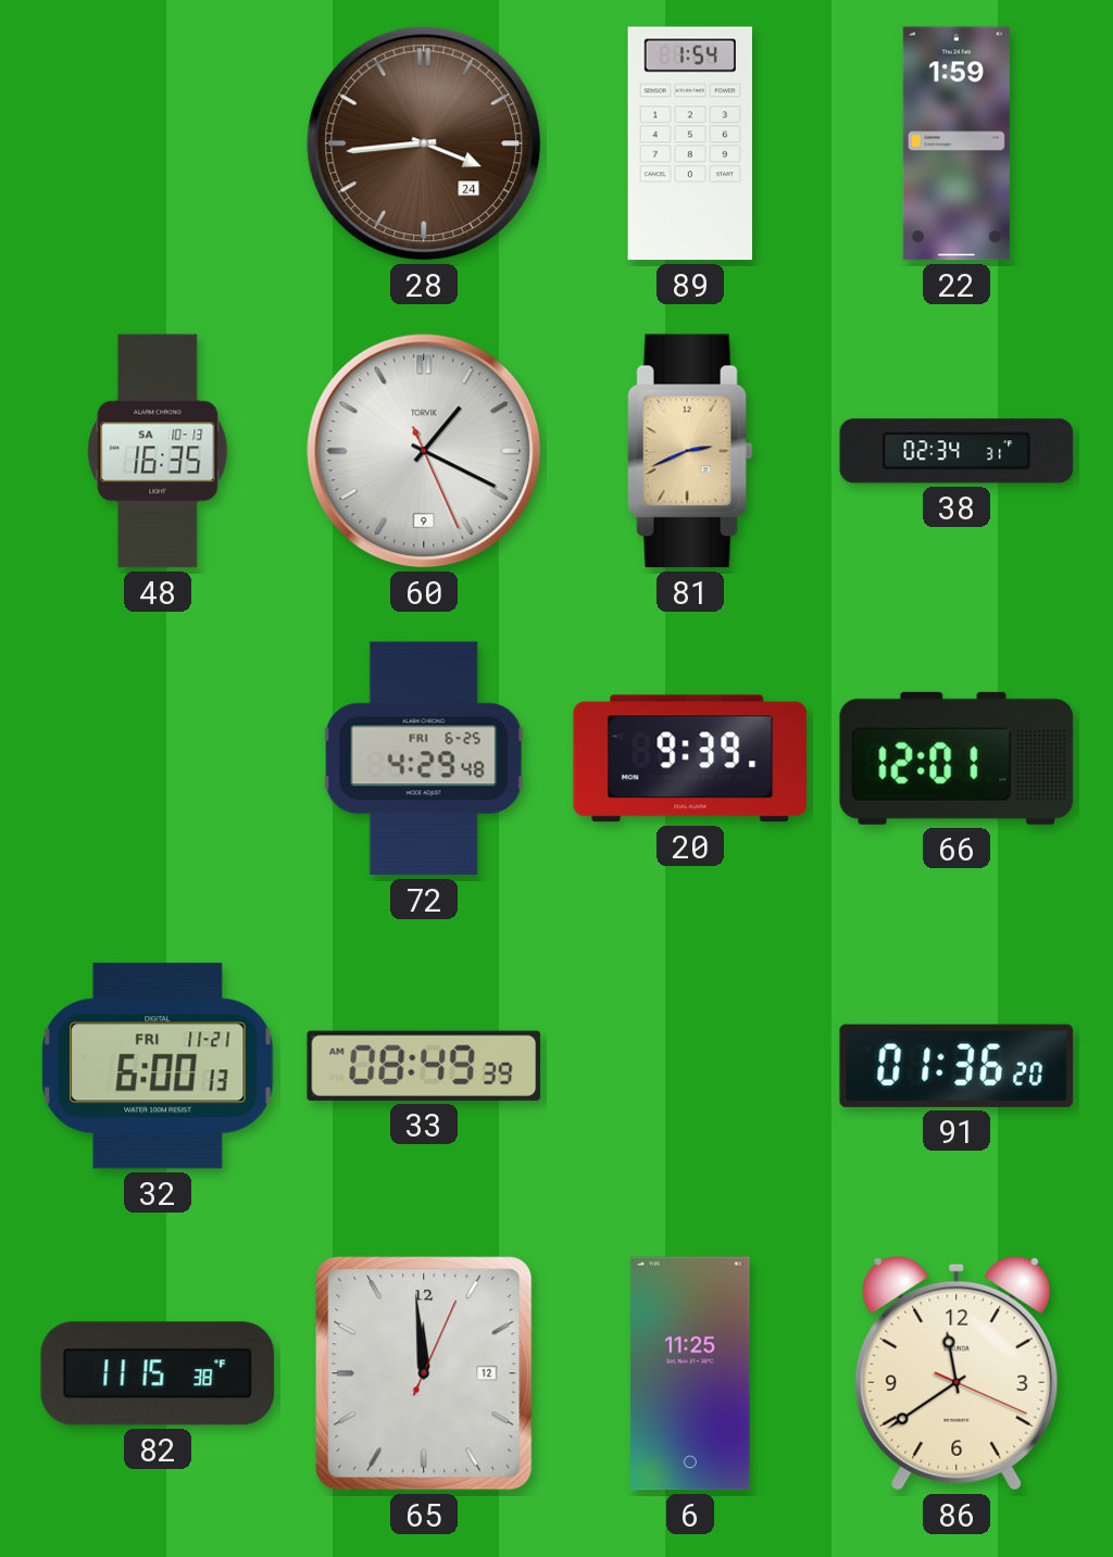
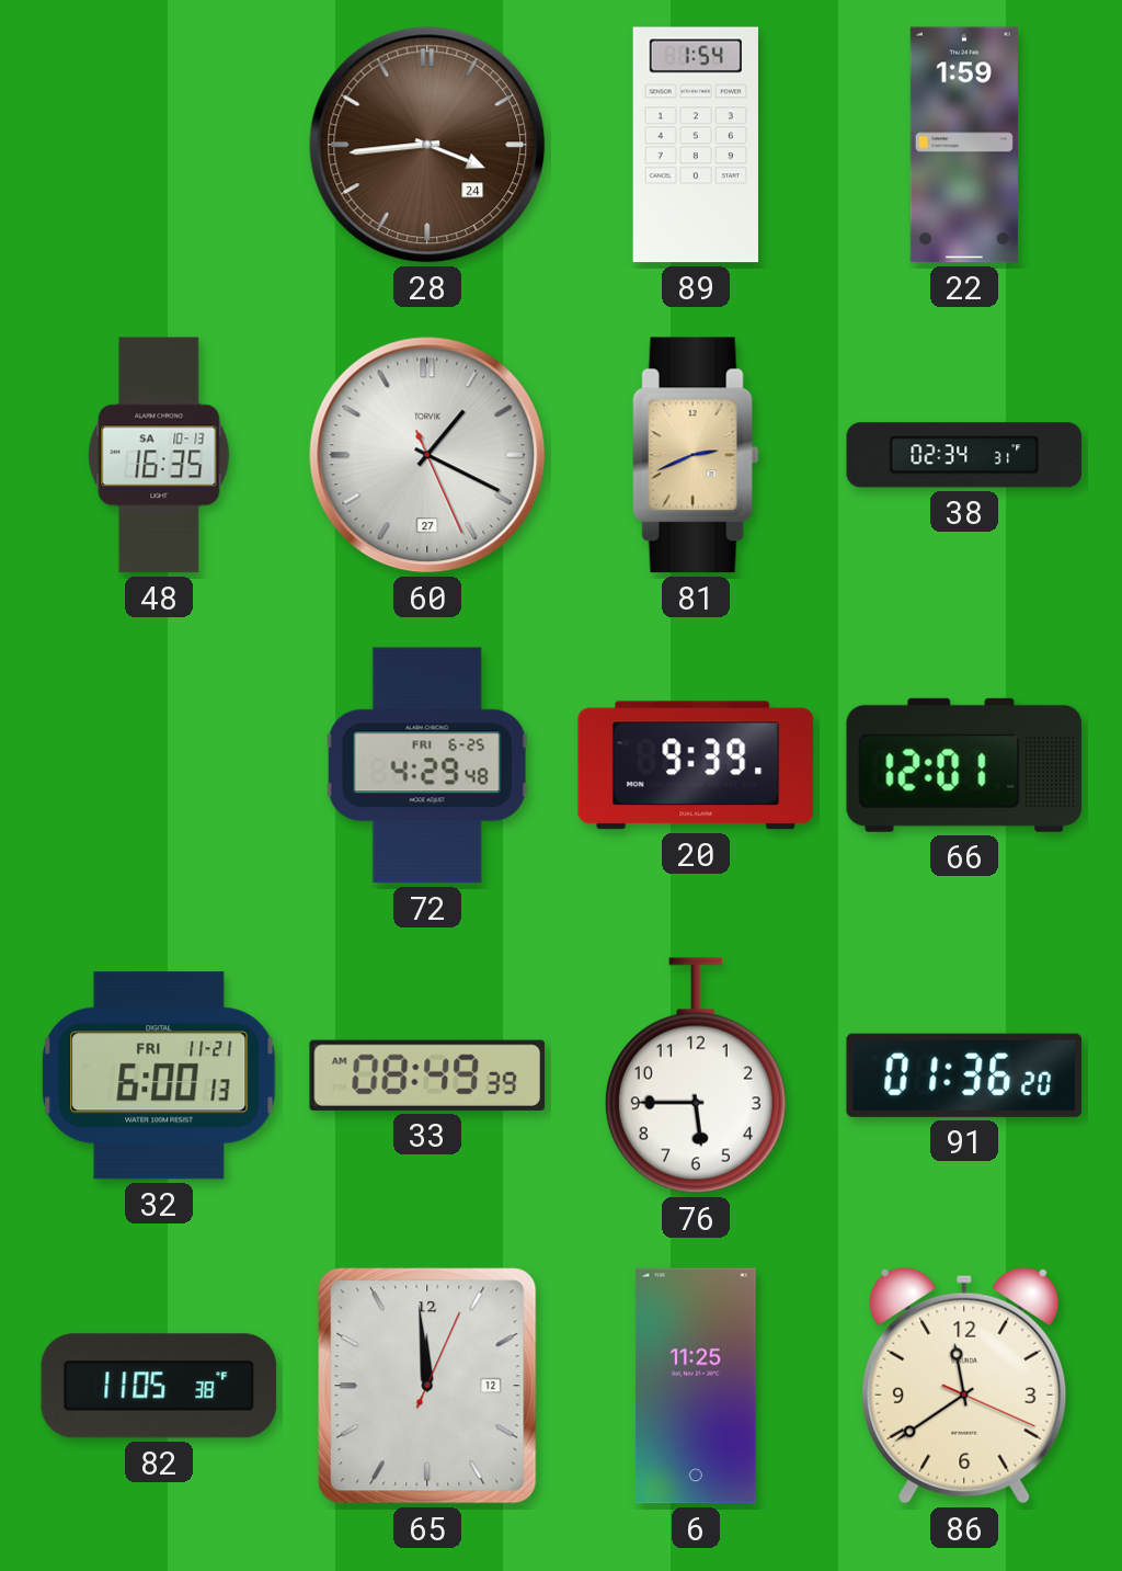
60 date: 9 -> 27
76: none -> 5:45
82: 11:15 -> 11:05
